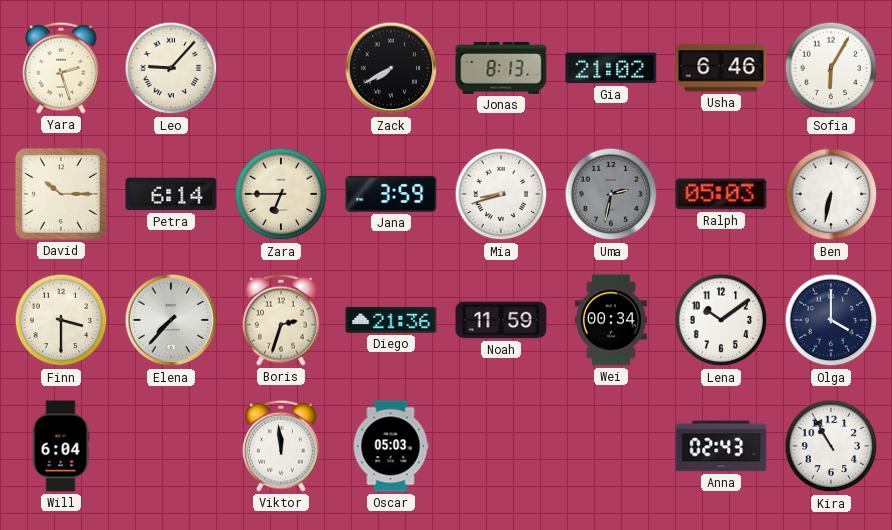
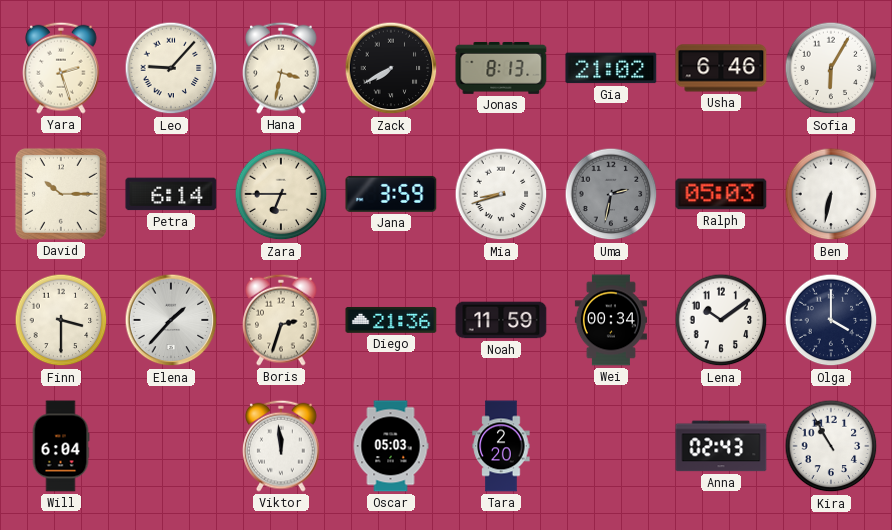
Hana: none -> 3:32
Elena: 7:37 -> 1:37
Tara: none -> 2:20
